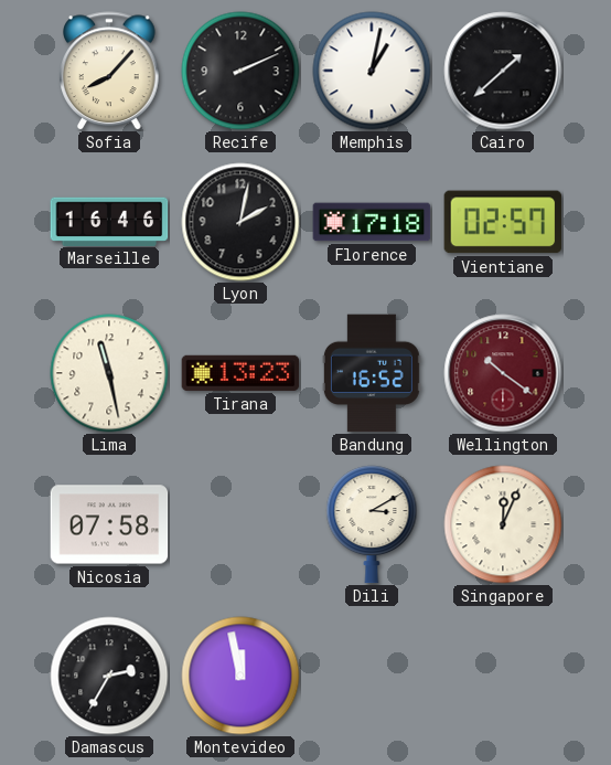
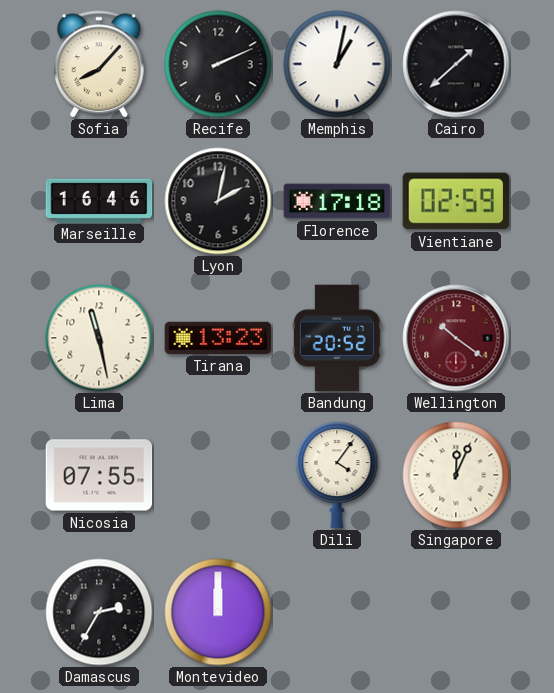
Vientiane: 02:57 -> 02:59
Bandung: 16:52 -> 20:52
Nicosia: 07:58 -> 07:55
Dili: 3:10 -> 4:06
Montevideo: 11:58 -> 12:00
